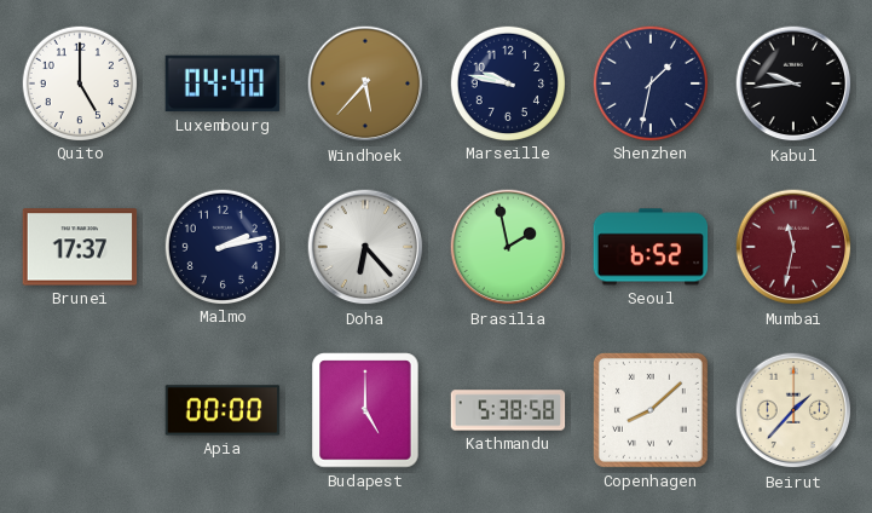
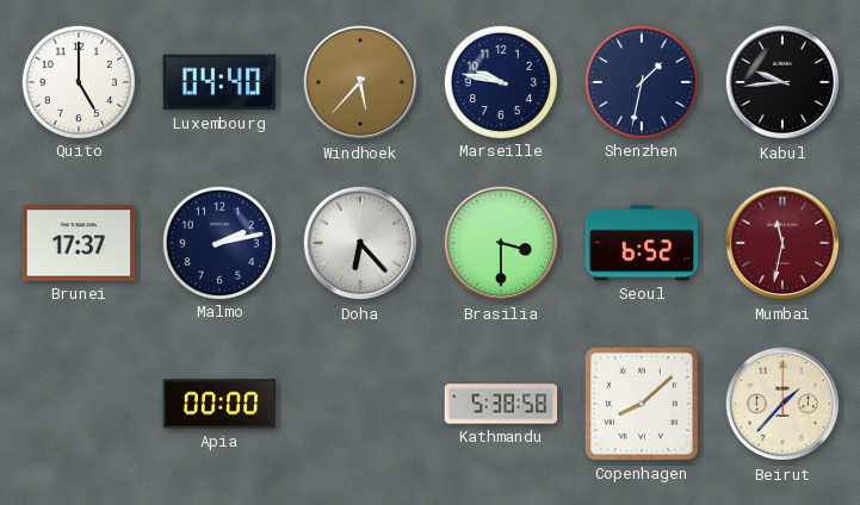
Brasilia: 1:58 -> 3:30
Budapest: 5:00 -> none
